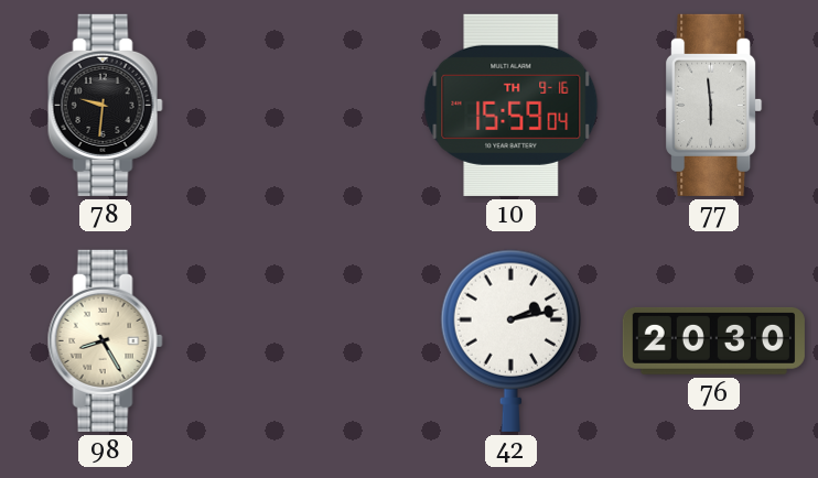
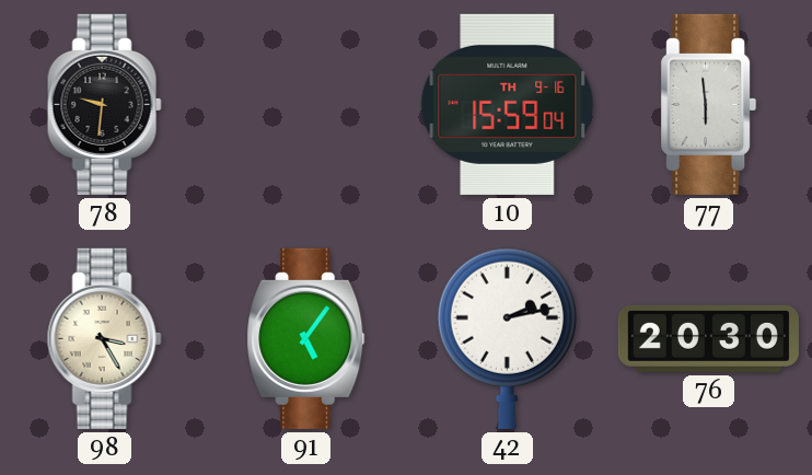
98: 8:25 -> 3:25
91: none -> 5:06
